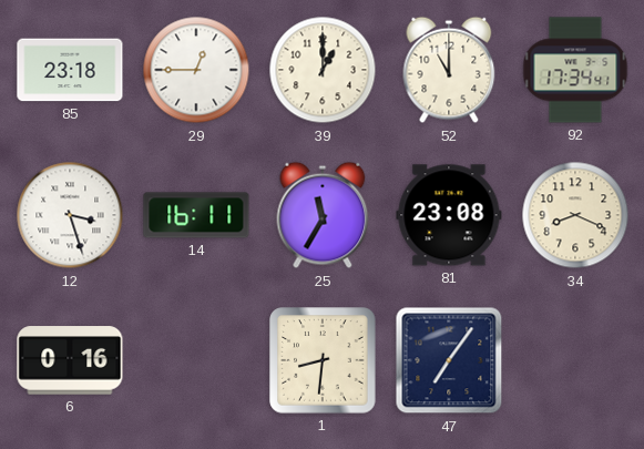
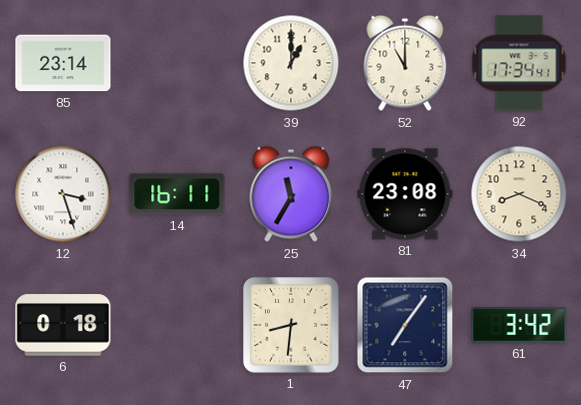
85: 23:18 -> 23:14
29: 12:45 -> none
6: 0:16 -> 0:18
61: none -> 3:42
